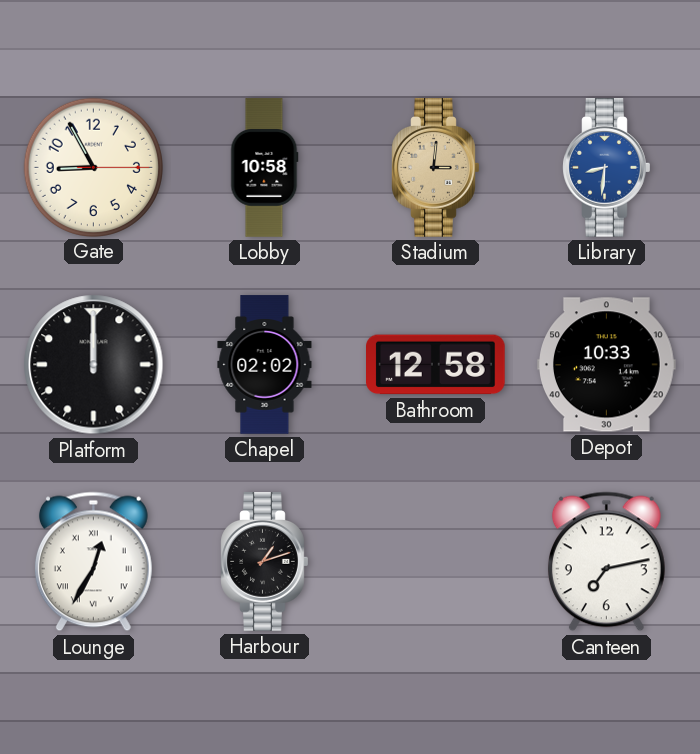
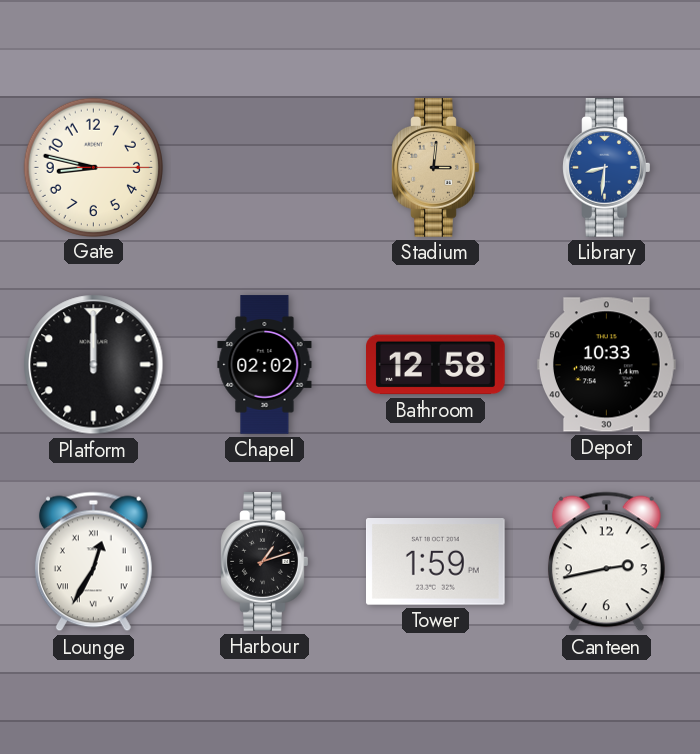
Gate: 8:55 -> 8:47
Lobby: 10:58 -> none
Tower: none -> 1:59
Canteen: 7:13 -> 2:43
